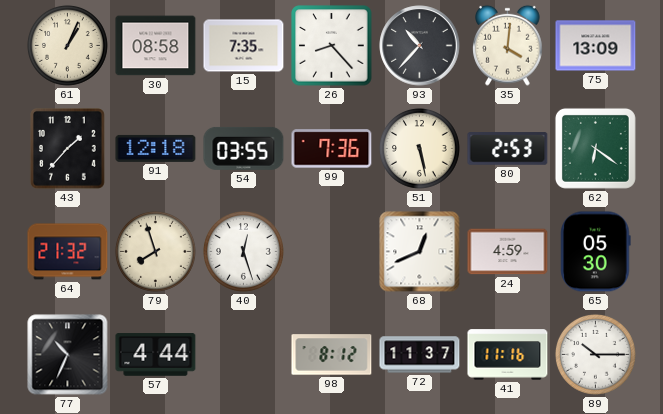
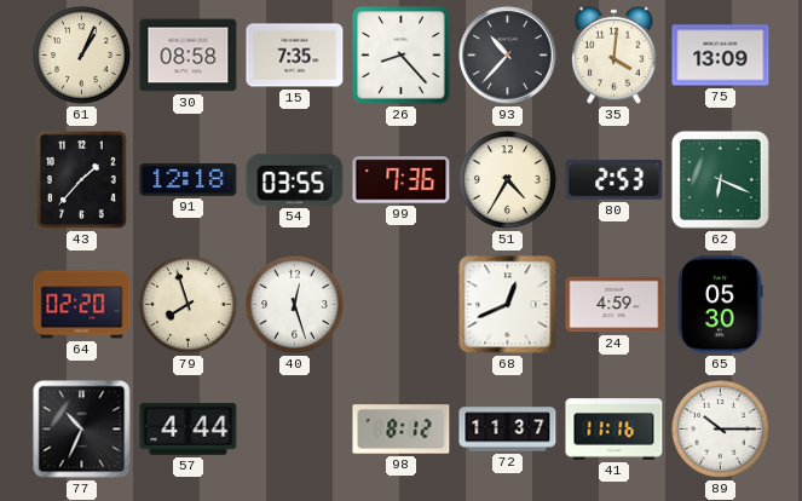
51: 5:28 -> 4:35
62: 6:21 -> 6:19
64: 21:32 -> 02:20
